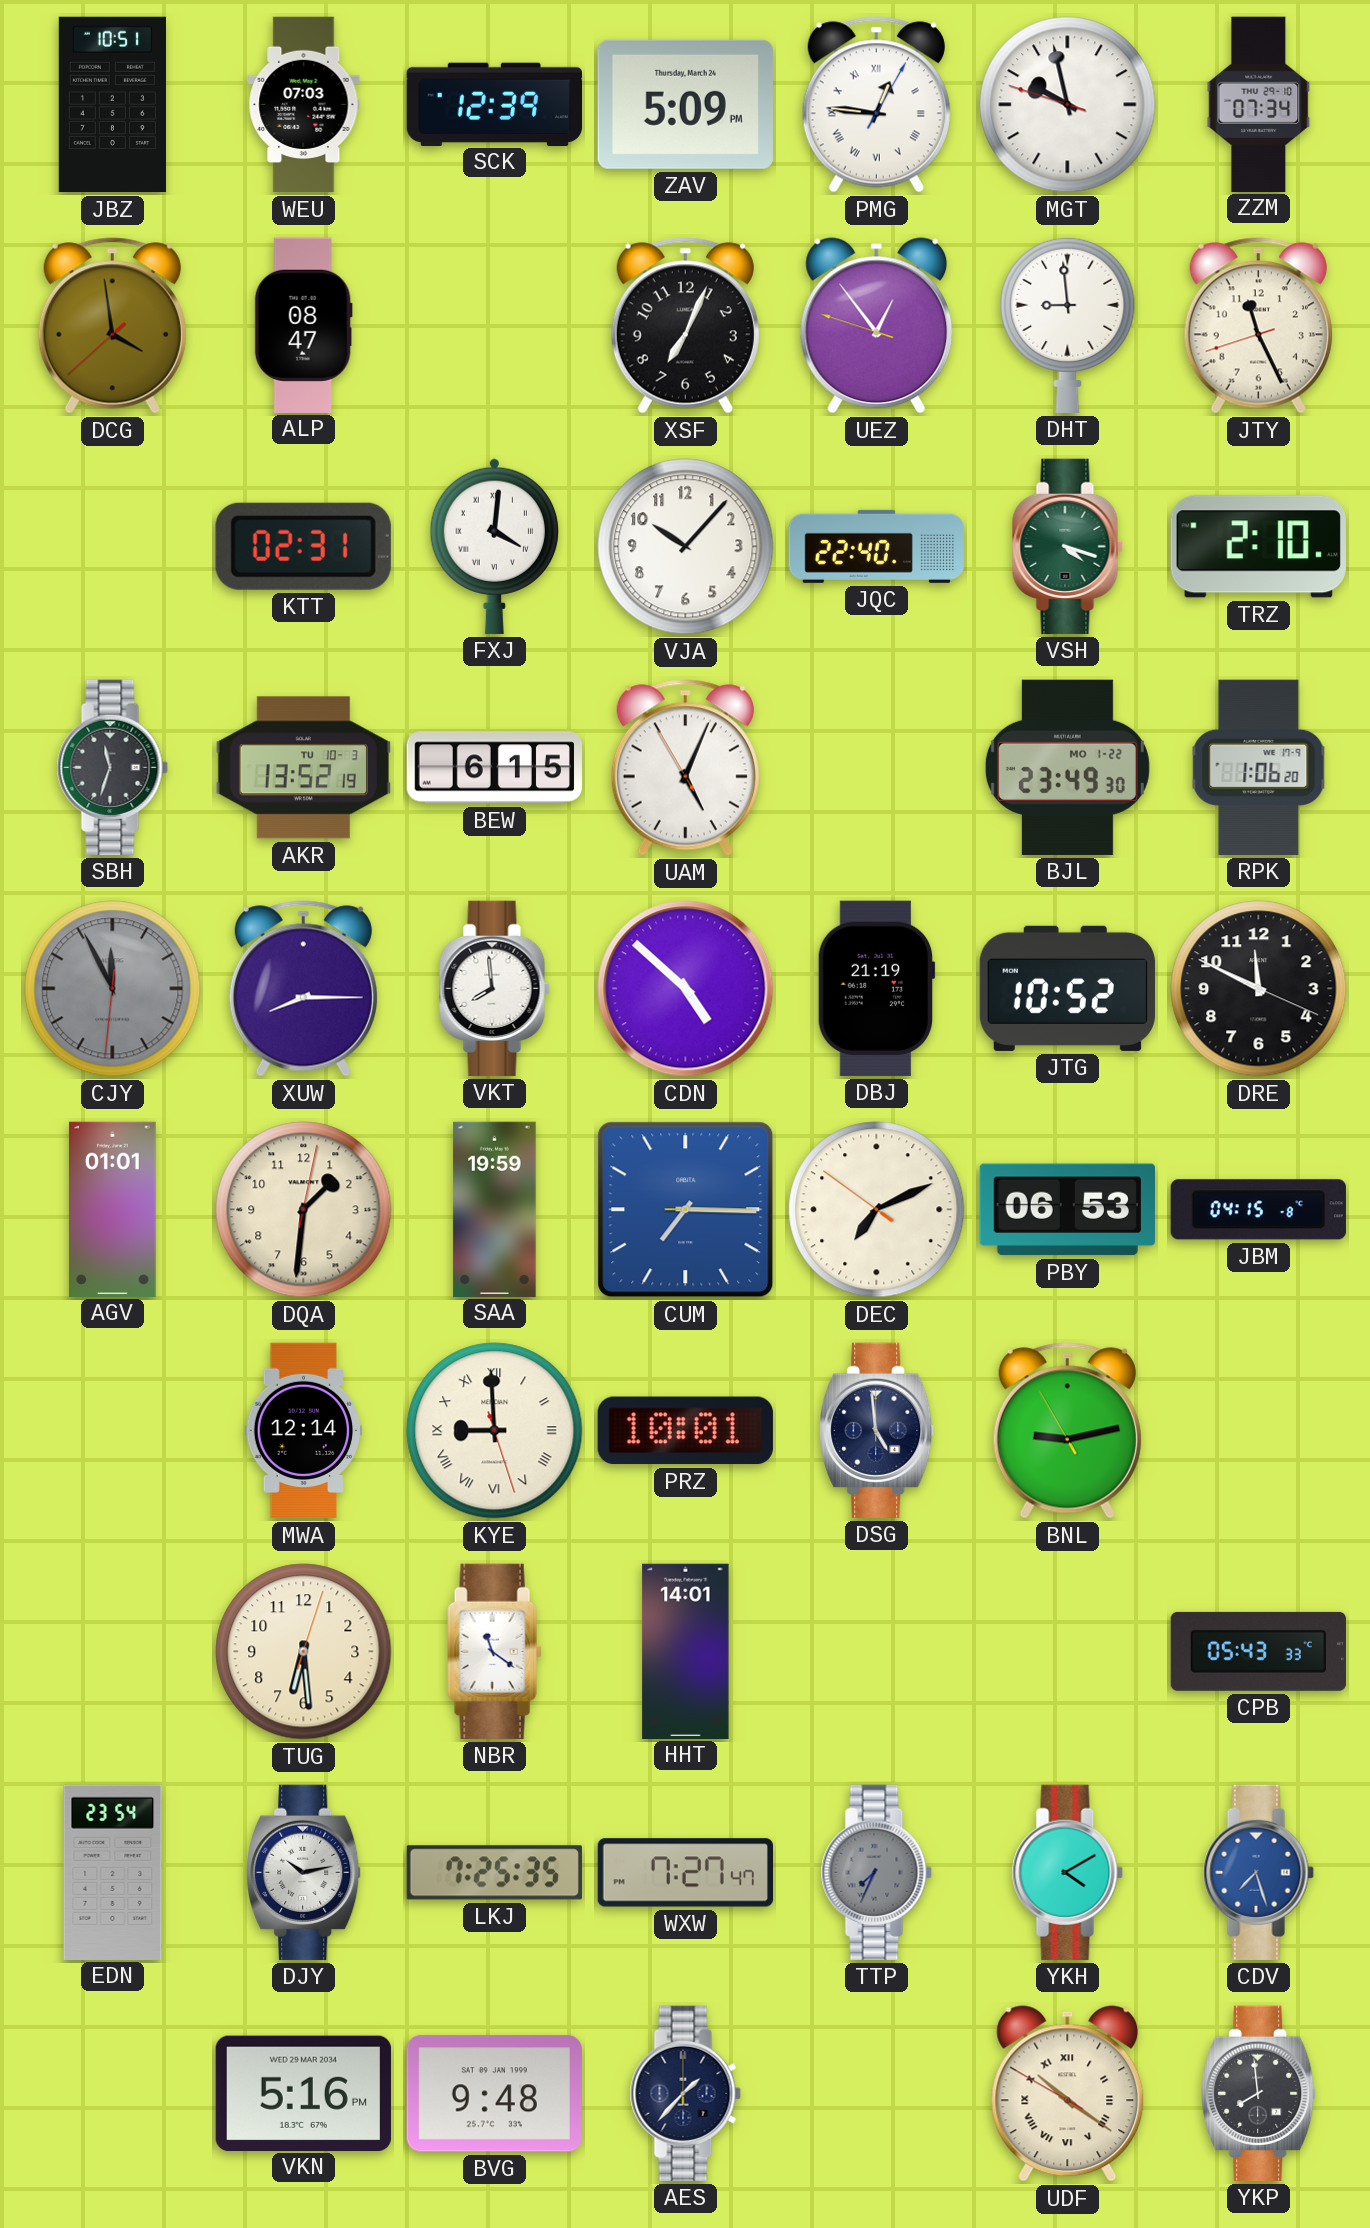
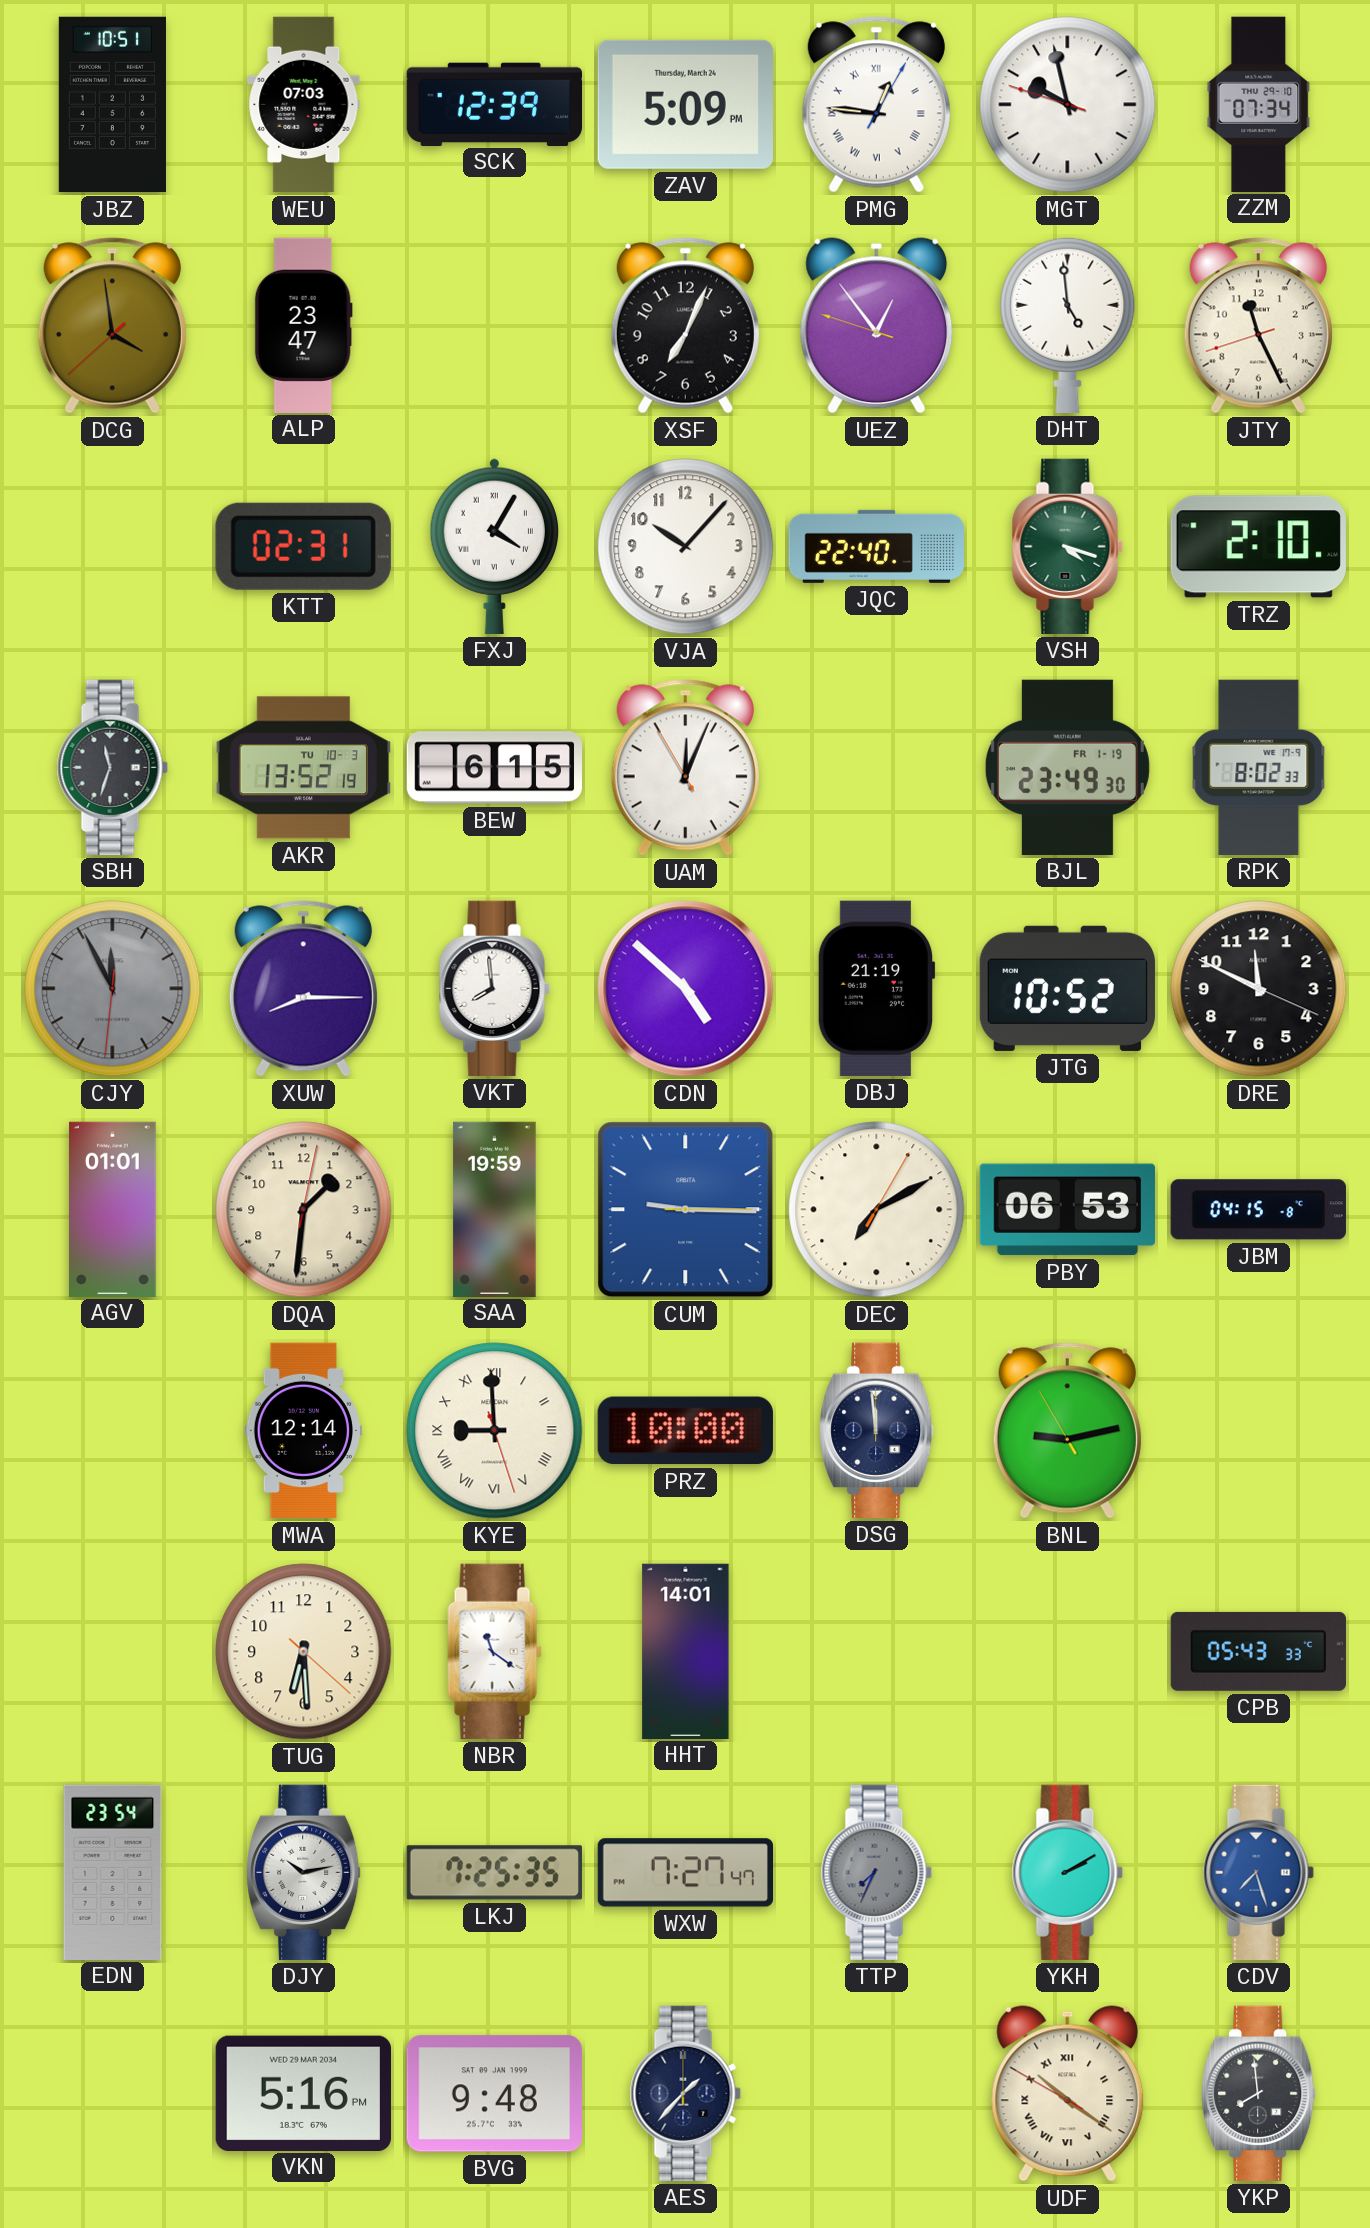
ALP: 08:47 -> 23:47
DHT: 8:59 -> 4:59
FXJ: 4:01 -> 4:05
UAM: 5:03 -> 12:03
BJL date: MO 1-22 -> FR 1-19
RPK: 1:06 -> 8:02
CUM: 7:15 -> 9:15
DEC: 7:10:51 -> 7:10:05
PRZ: 10:01 -> 10:00
DSG: 4:59 -> 11:59
TUG: 6:29:03 -> 6:29:22
YKH: 4:10 -> 2:10
